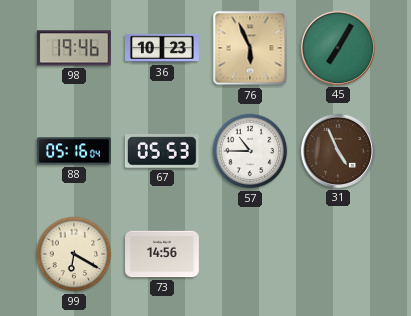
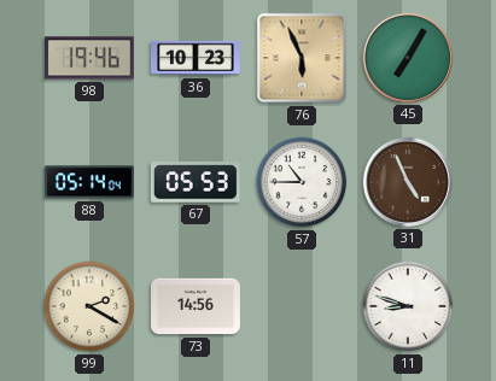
88: 05:16 -> 05:14
99: 6:20 -> 2:20
11: none -> 8:48
